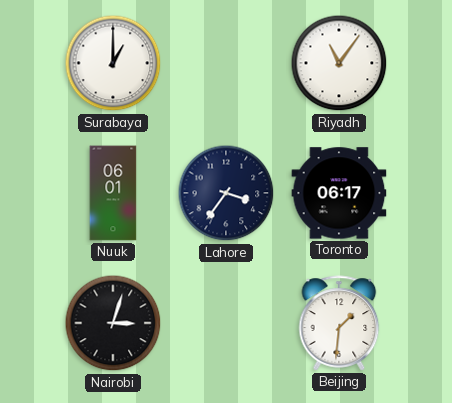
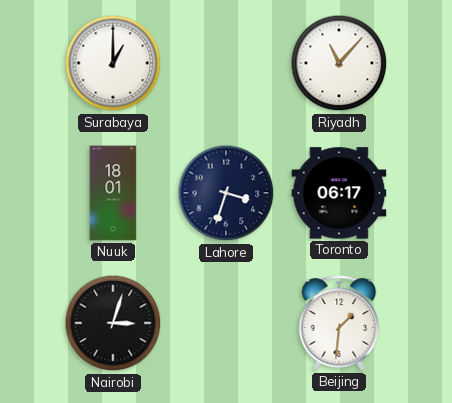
Riyadh: 11:06 -> 11:07
Nuuk: 06:01 -> 18:01
Lahore: 3:36 -> 3:33
